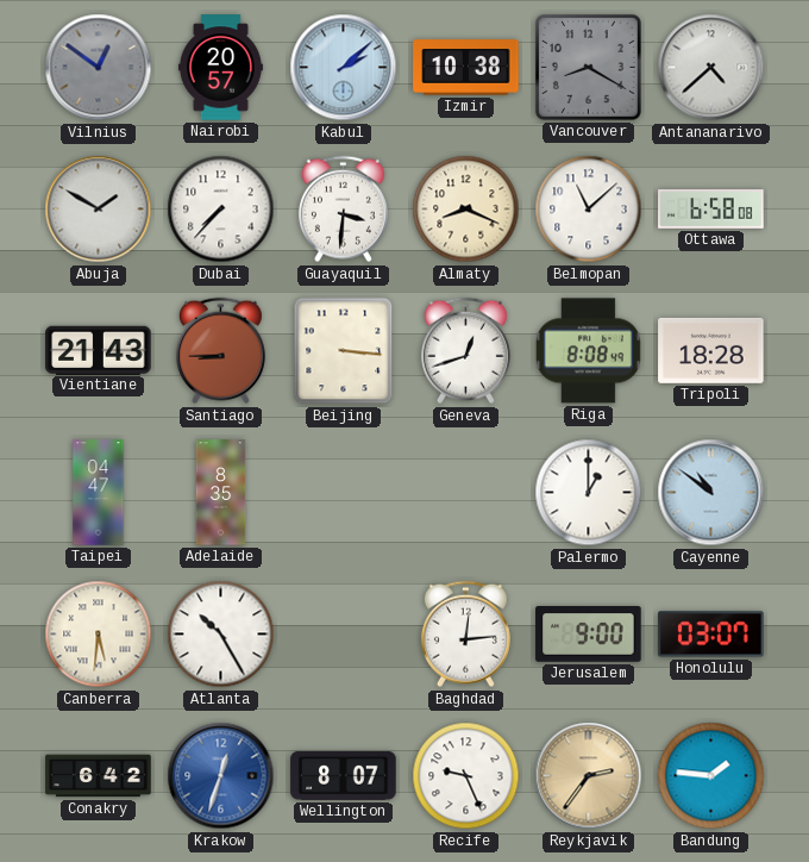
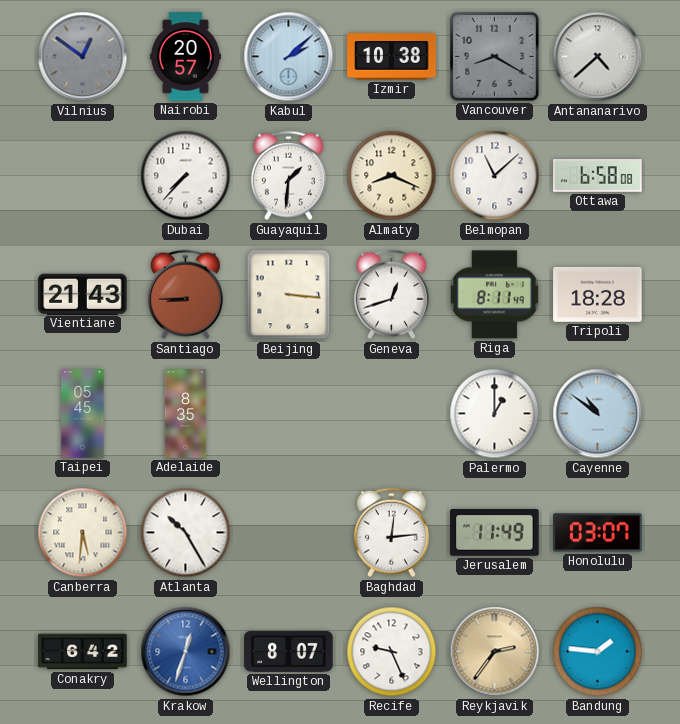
Abuja: 1:50 -> none
Guayaquil: 3:31 -> 1:31
Riga: 8:08 -> 8:11
Taipei: 04:47 -> 05:45
Jerusalem: 9:00 -> 11:49
